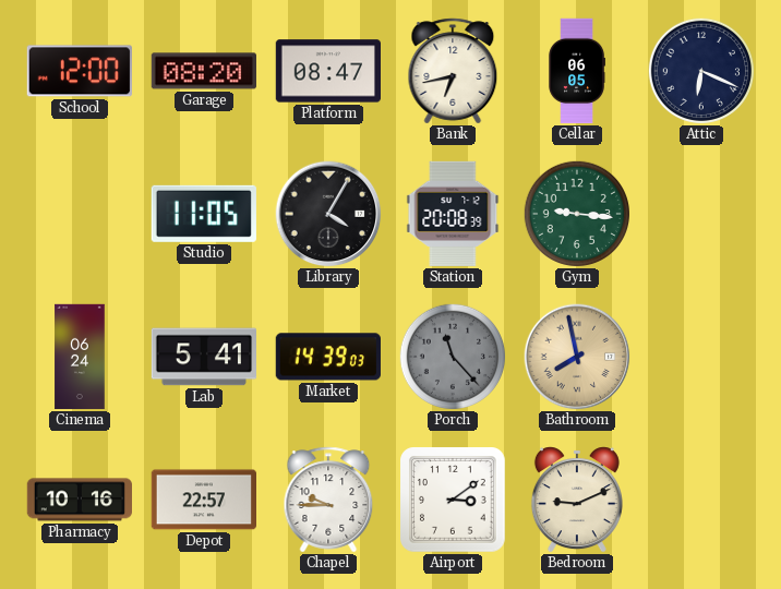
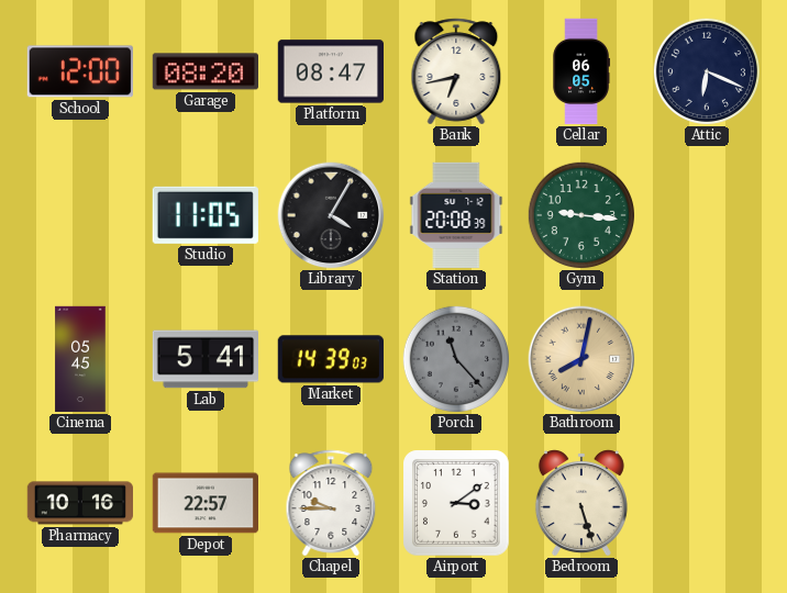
Cinema: 06:24 -> 05:45
Bathroom: 7:58 -> 8:02
Bedroom: 9:11 -> 5:27
